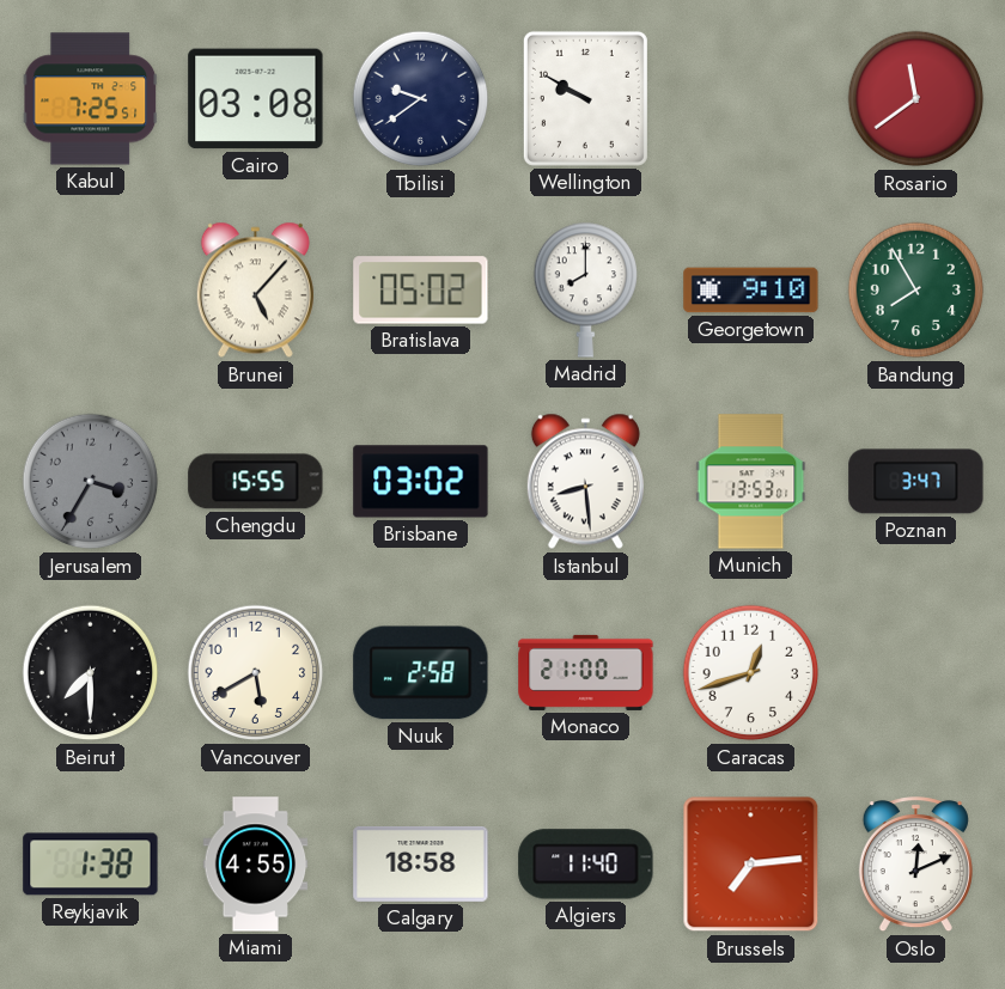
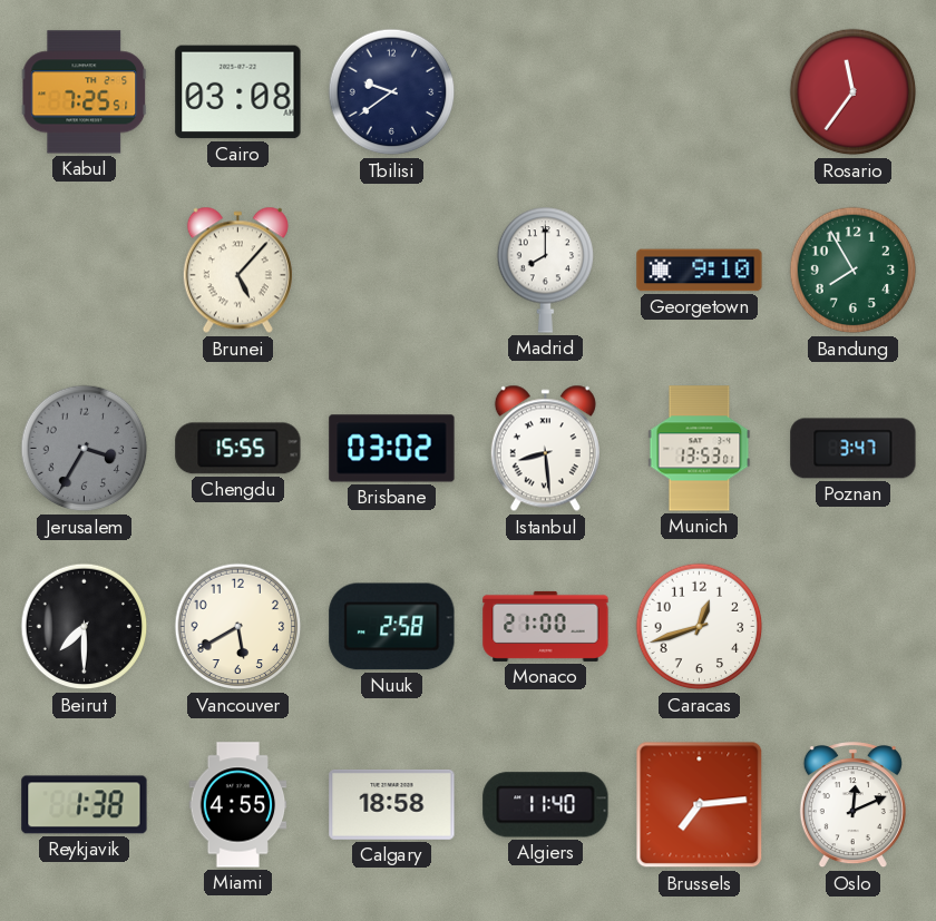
Wellington: 9:50 -> none
Rosario: 11:39 -> 11:36
Bratislava: 05:02 -> none
